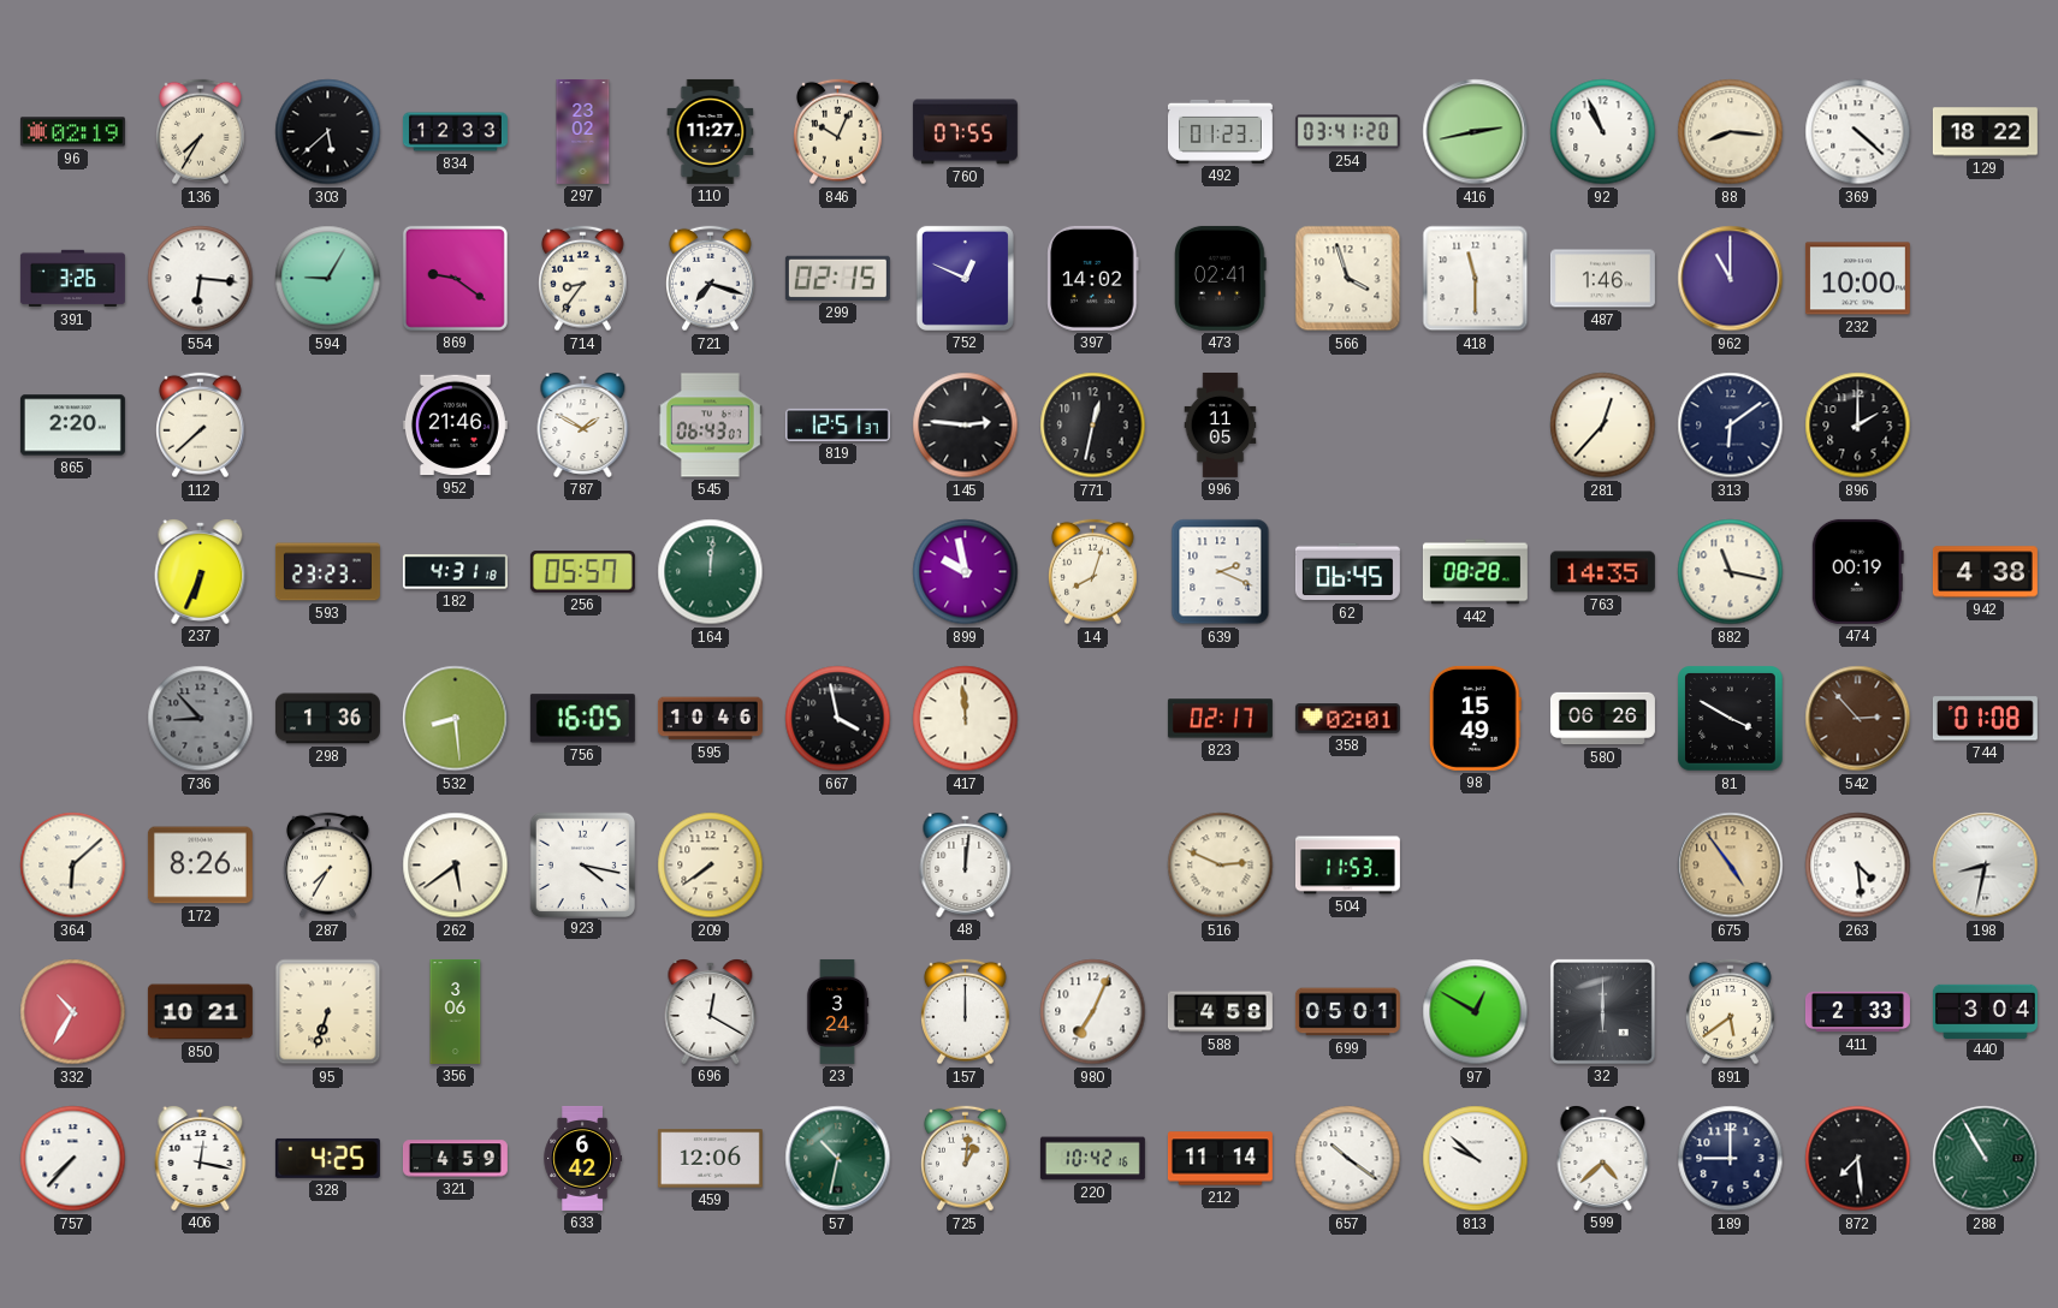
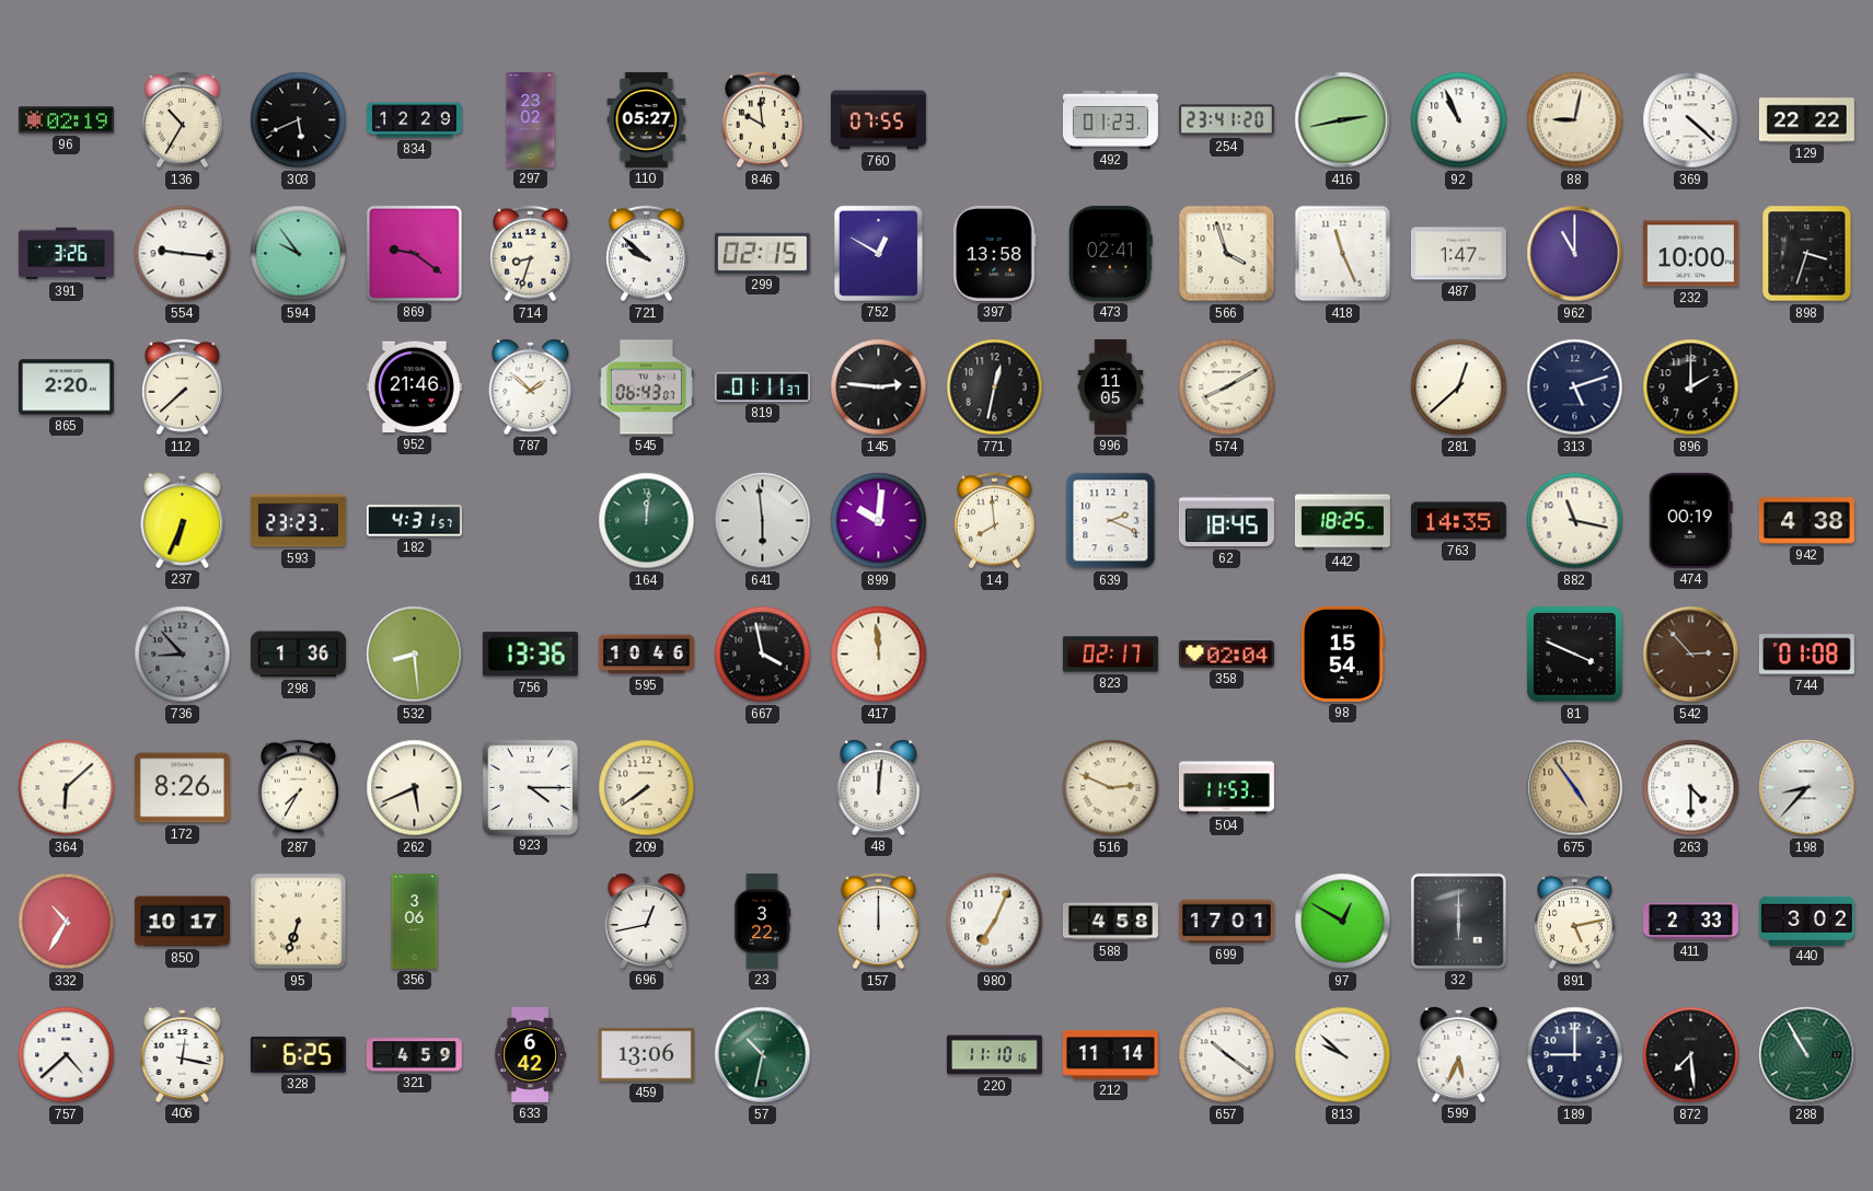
136: 7:35 -> 10:35
303: 5:38 -> 5:41
834: 12:33 -> 12:29
110: 11:27 -> 05:27
846: 10:04 -> 9:59
254: 03:41 -> 23:41
88: 8:16 -> 9:02
129: 18:22 -> 22:22
554: 6:16 -> 9:16
594: 9:05 -> 9:54
714: 8:36 -> 8:33
721: 7:18 -> 9:52
752: 12:49 -> 12:50
397: 14:02 -> 13:58
418: 11:30 -> 11:26
487: 1:46 -> 1:47
898: none -> 3:33
787: 1:50 -> 1:52
819: 12:51 -> 01:11
574: none -> 8:10
281: 12:37 -> 12:38
313: 6:09 -> 5:12
182: 4:31:18 -> 4:31:57
256: 05:57 -> none
641: none -> 5:59
899: 9:58 -> 10:01
14: 8:03 -> 7:59
62: 06:45 -> 18:45
442: 08:28 -> 18:25
756: 16:05 -> 13:36
358: 02:01 -> 02:04
98: 15:49 -> 15:54
580: 06:26 -> none
81: 3:50 -> 3:49
262: 5:39 -> 5:41
923: 4:17 -> 4:15
263: 4:29 -> 4:30
198: 8:32 -> 8:37
850: 10:21 -> 10:17
696: 12:20 -> 12:43
23: 3:24 -> 3:22
699: 05:01 -> 17:01
891: 5:39 -> 5:13
440: 3:04 -> 3:02
757: 7:37 -> 4:38
328: 4:25 -> 6:25
459: 12:06 -> 13:06
725: 1:01 -> none
220: 10:42 -> 11:10
599: 4:38 -> 5:34
